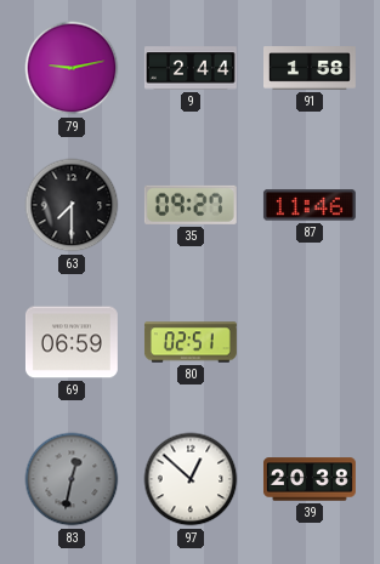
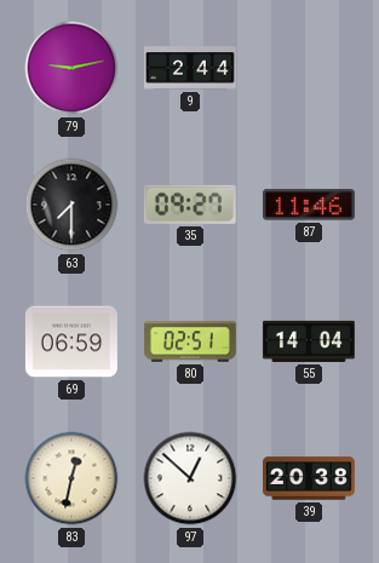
91: 1:58 -> none
55: none -> 14:04
83 dial: grey -> cream
